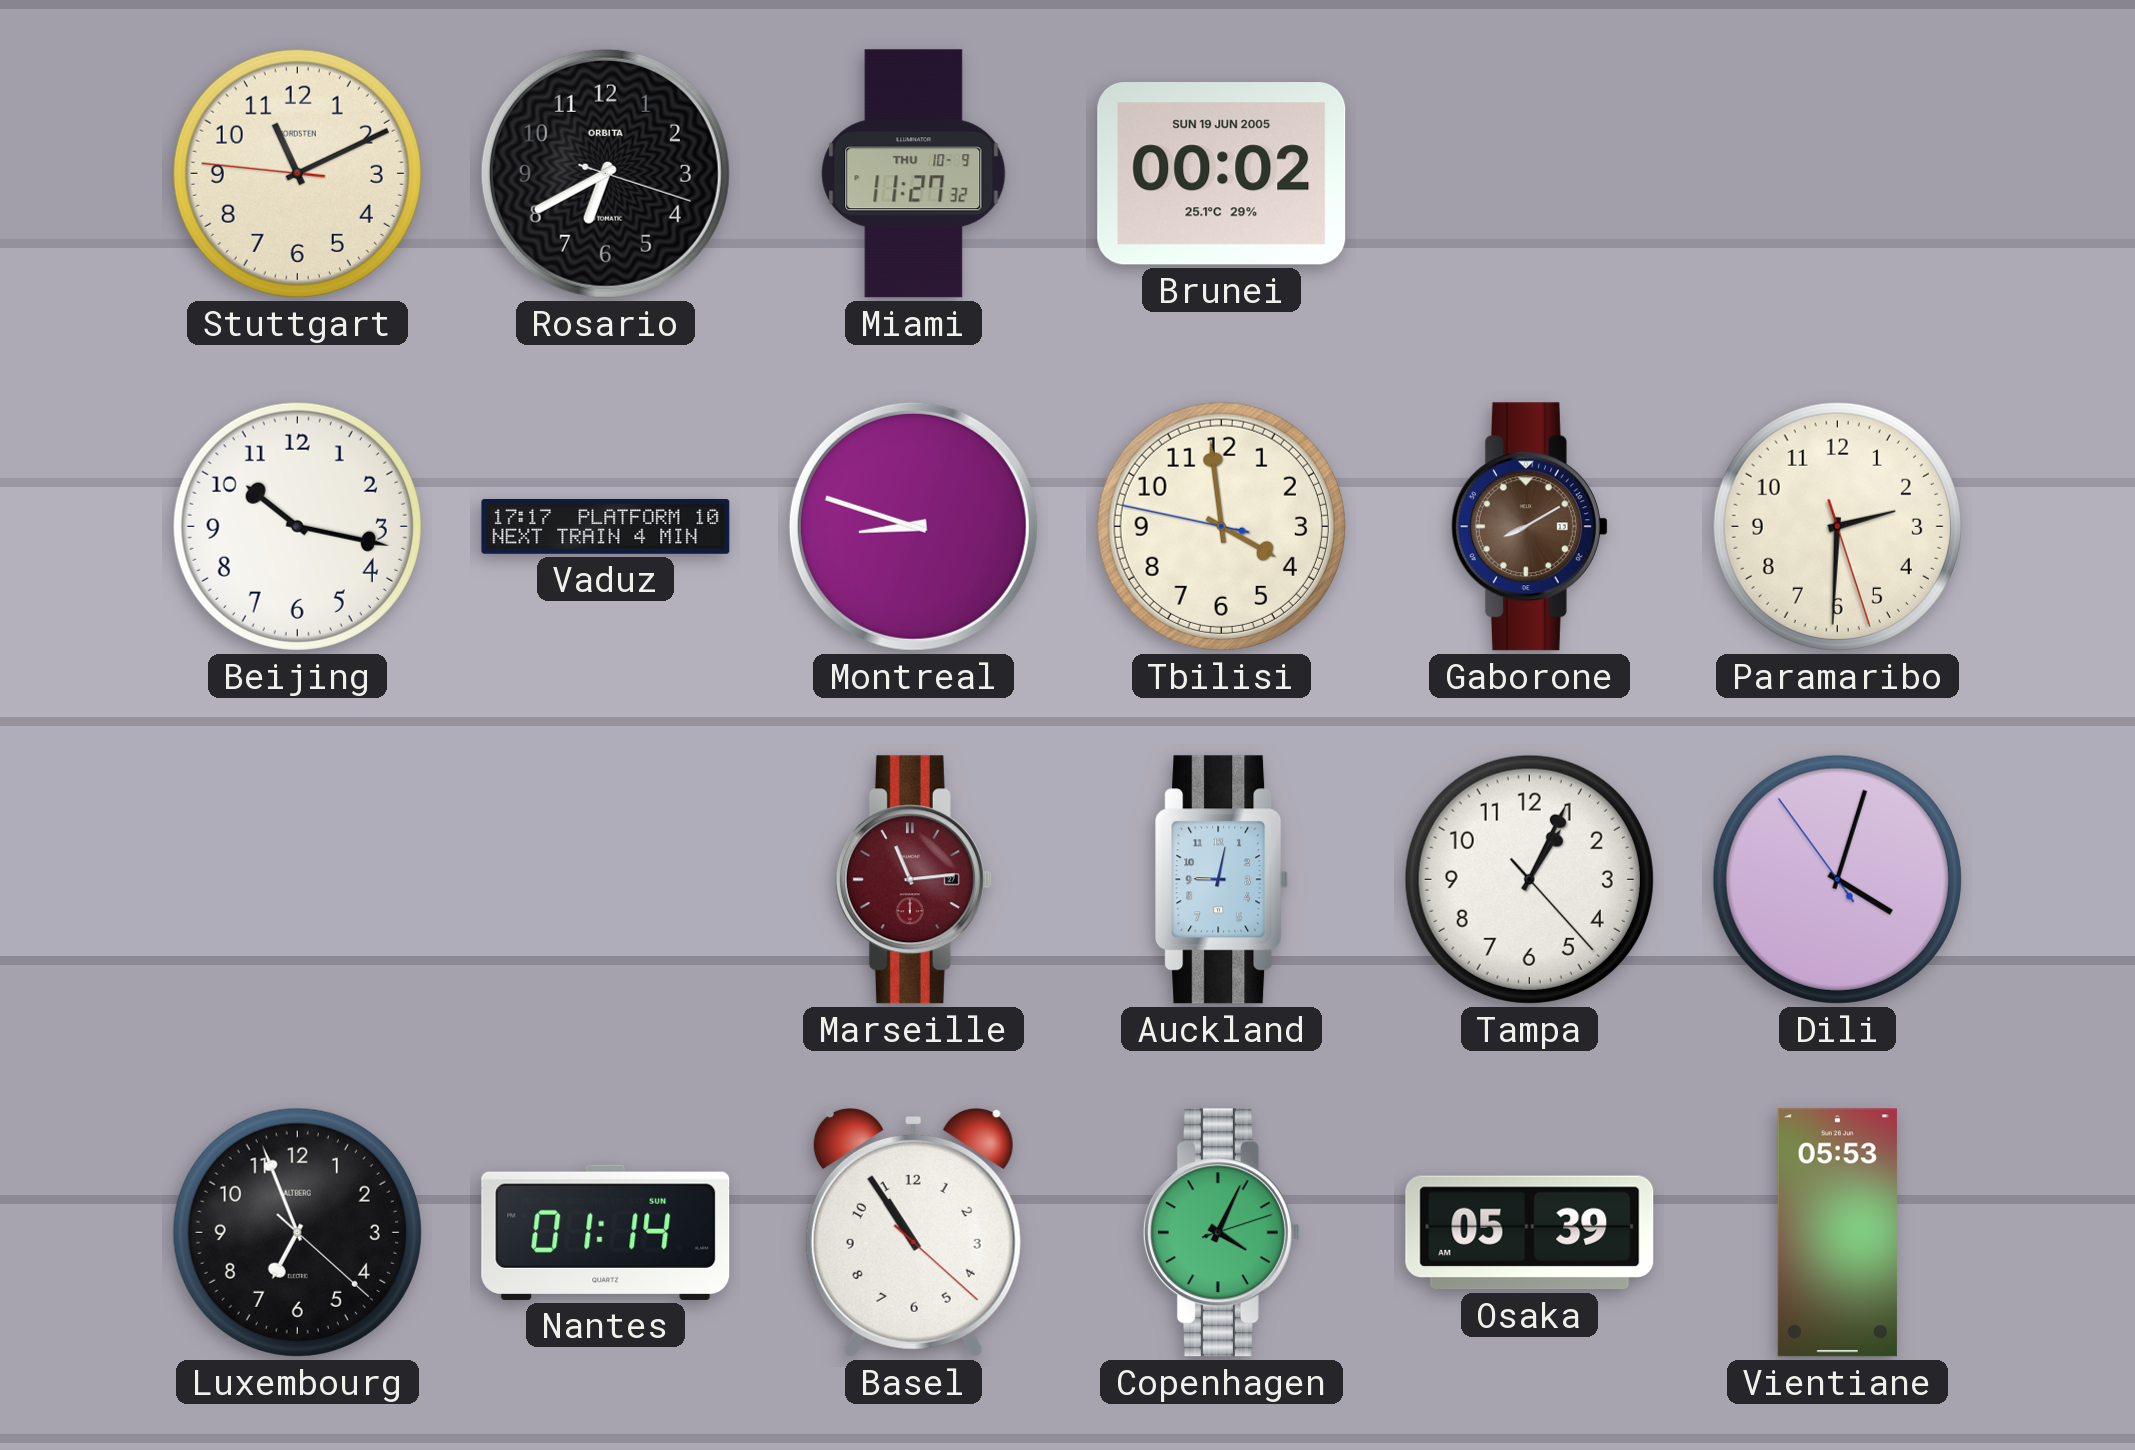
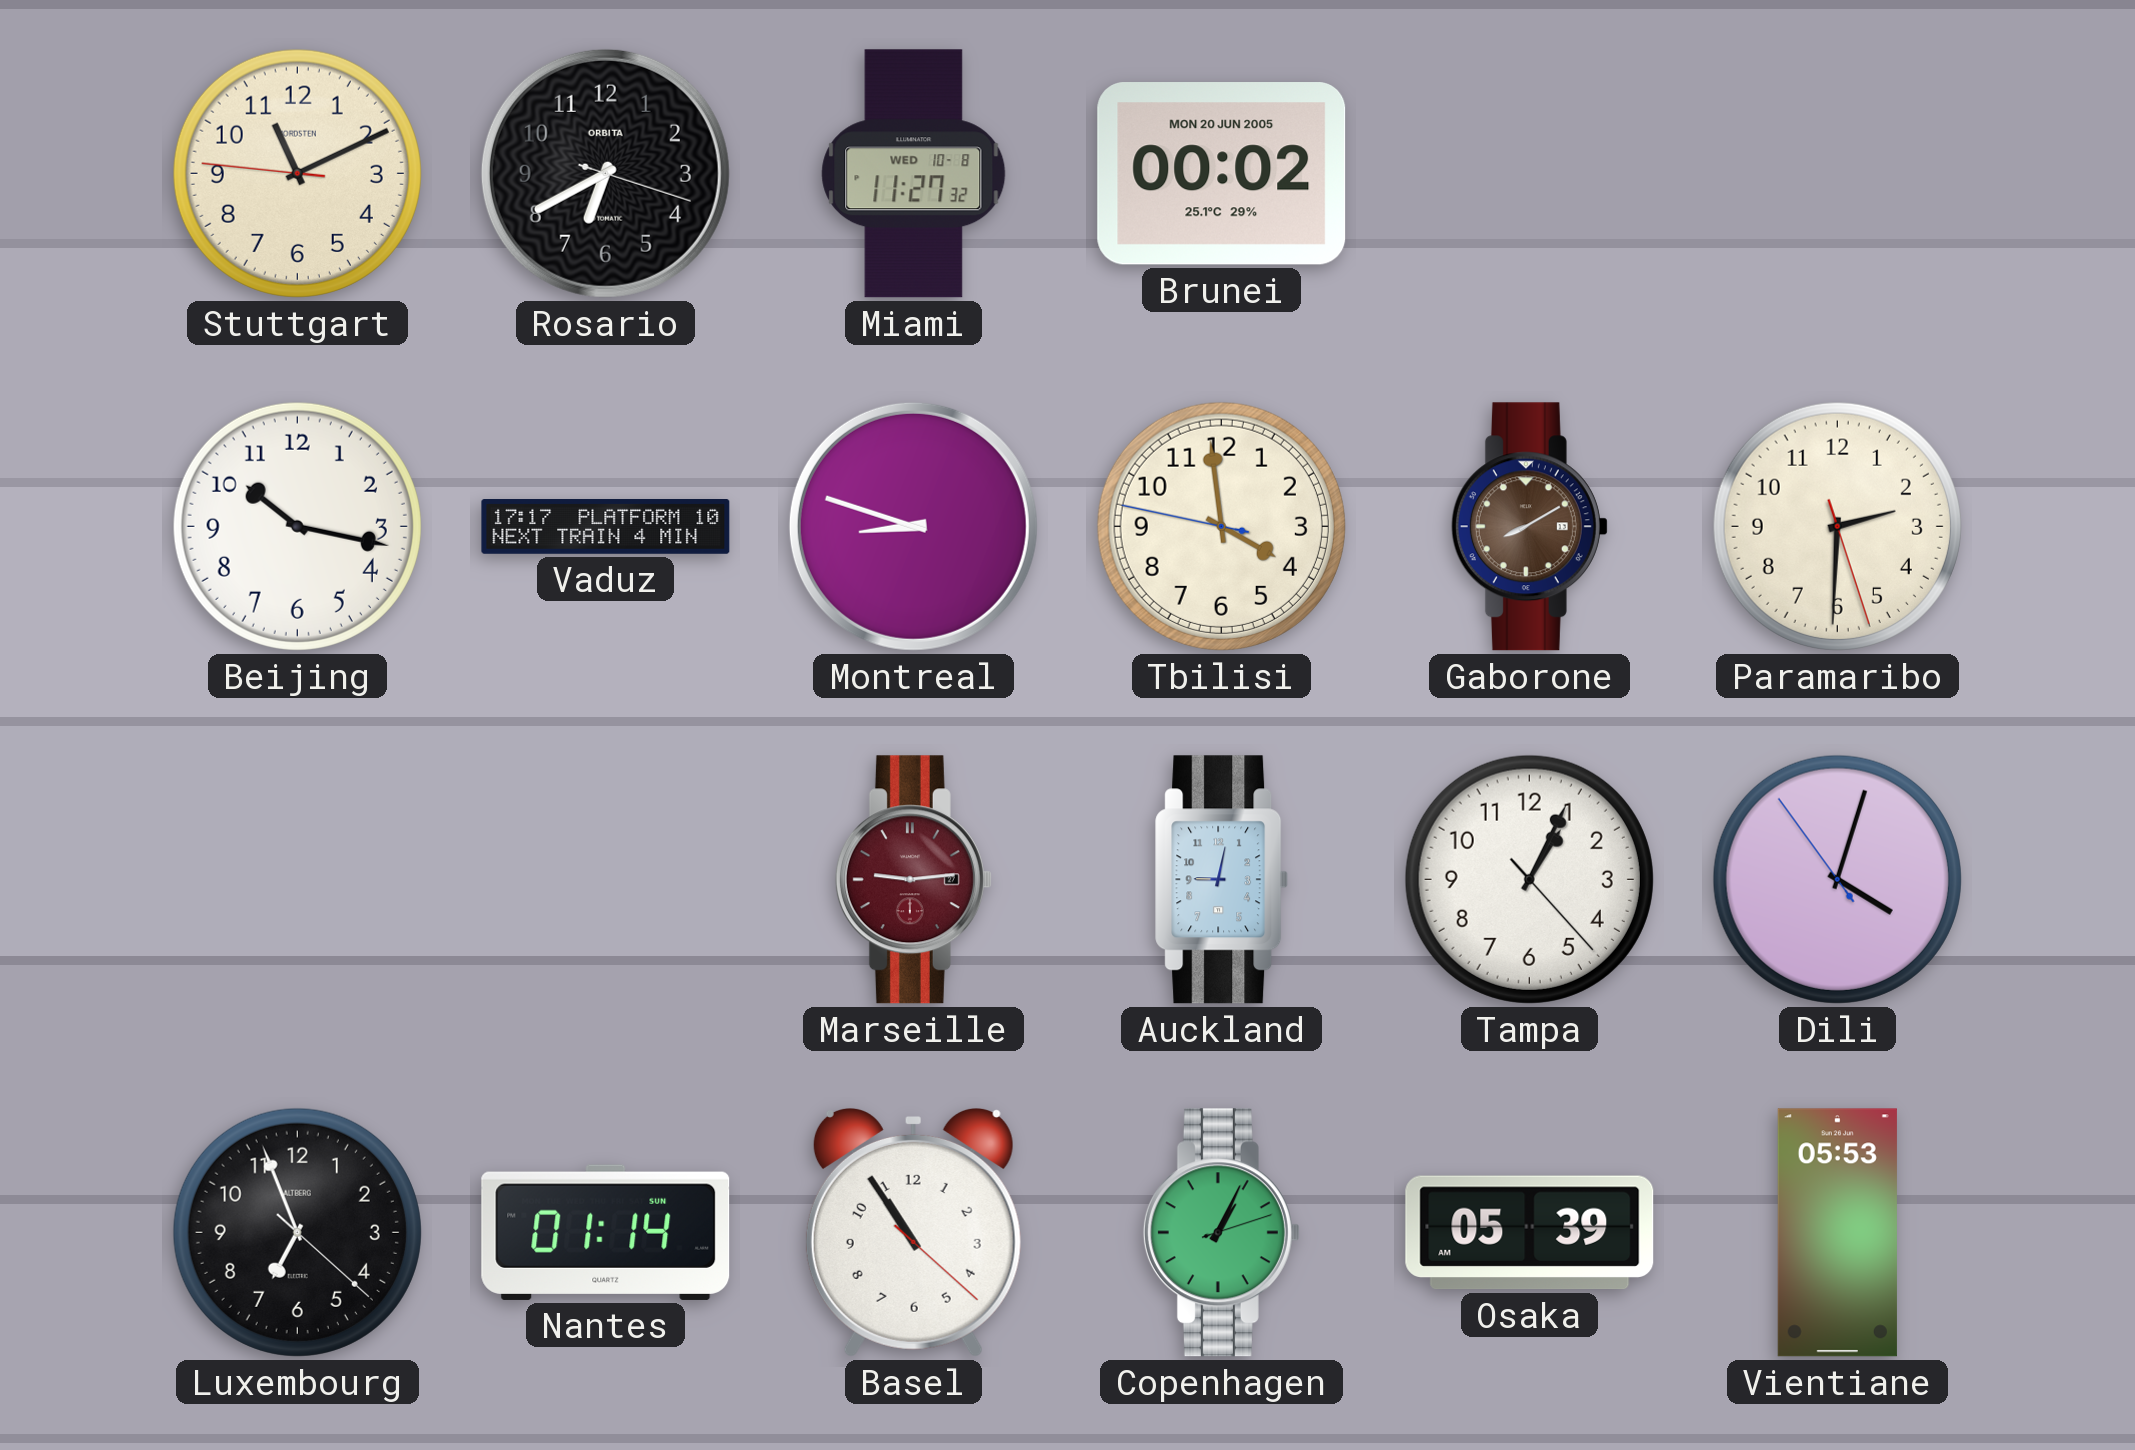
Miami date: THU 10-9 -> WED 10-8
Brunei date: SUN 19 JUN 2005 -> MON 20 JUN 2005
Marseille: 11:14 -> 9:14
Copenhagen: 4:04 -> 1:04
